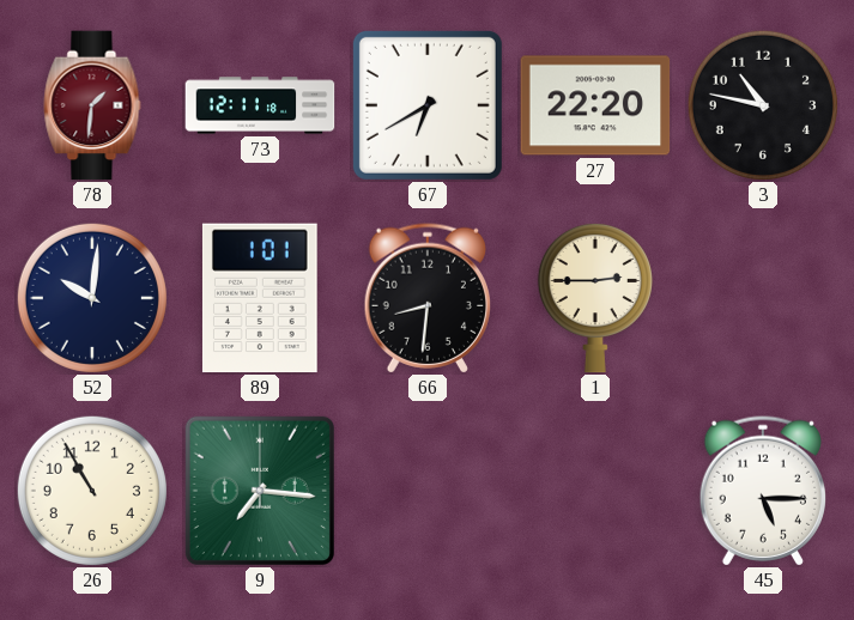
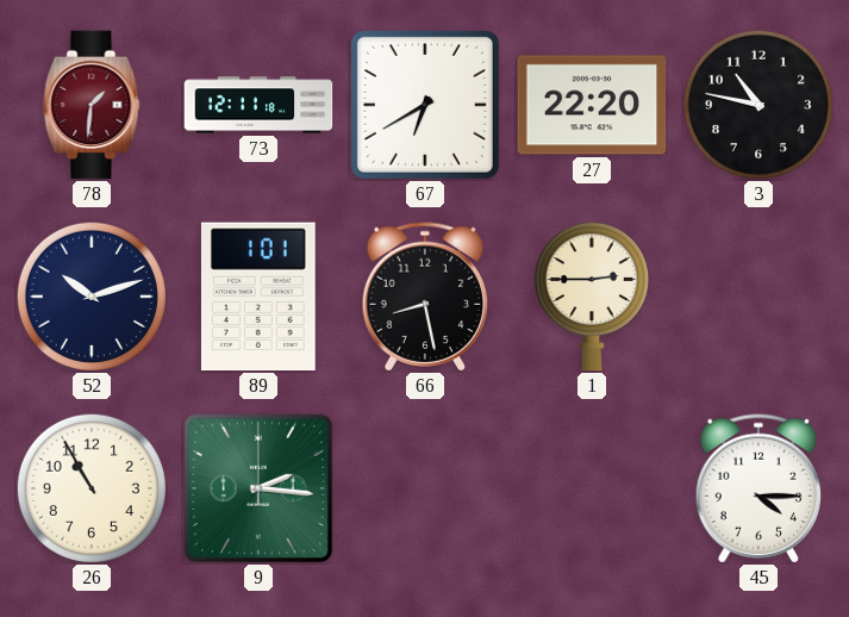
52: 10:01 -> 10:12
66: 8:31 -> 8:28
9: 7:16 -> 2:16
45: 5:15 -> 4:15
